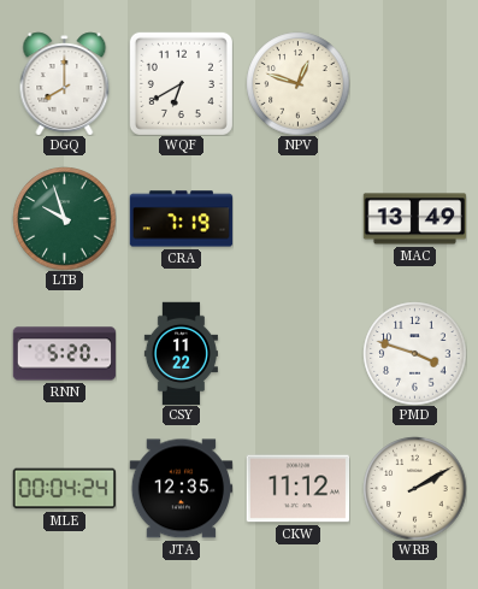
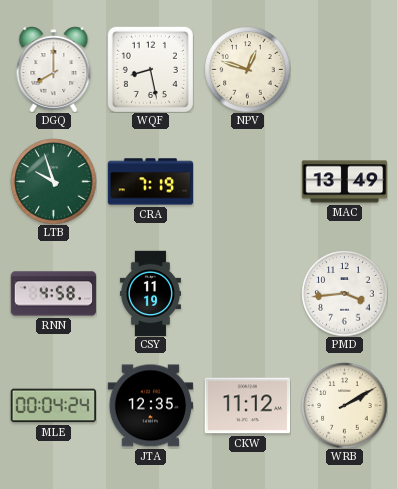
WQF: 6:40 -> 8:28
RNN: 5:20 -> 4:58
CSY: 11:22 -> 11:19
PMD: 3:48 -> 3:44
